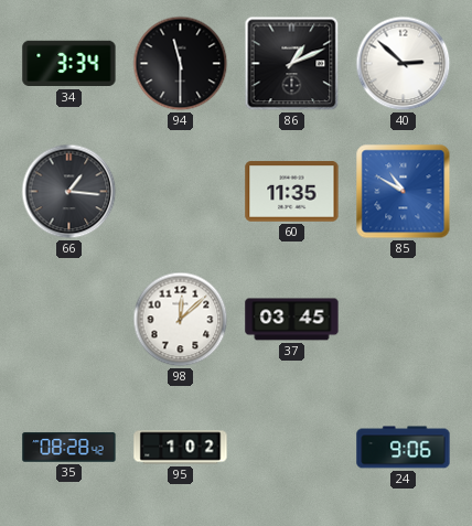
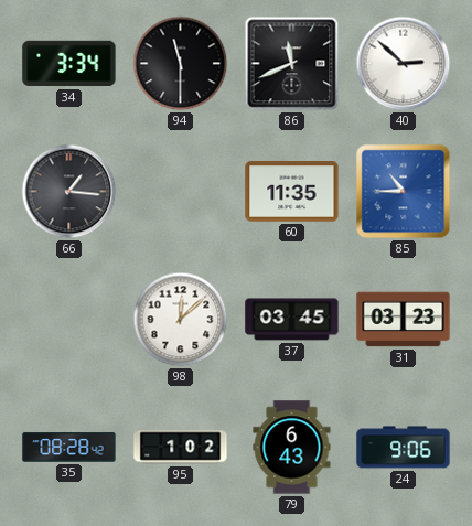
86: 1:11 -> 11:41
85: 10:50 -> 10:45
31: none -> 03:23
79: none -> 6:43
